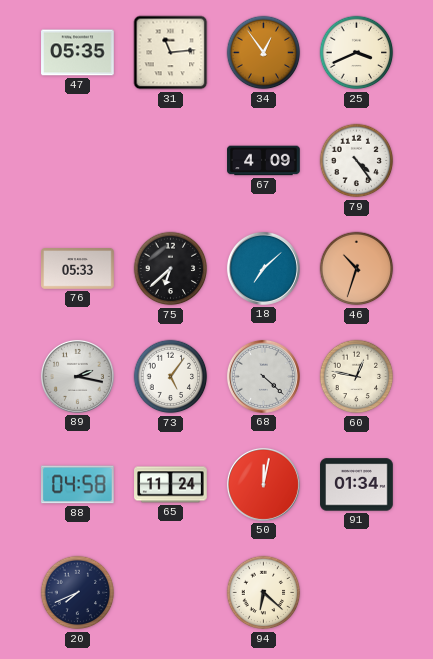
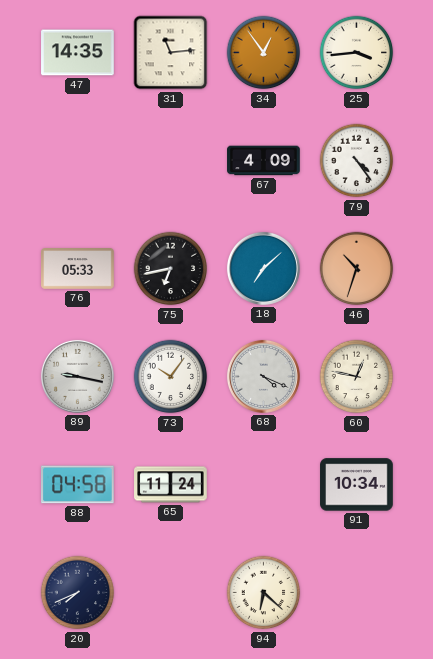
47: 05:35 -> 14:35
25: 3:41 -> 3:44
75: 6:38 -> 6:43
89: 2:17 -> 9:17
73: 5:06 -> 10:06
68: 4:22 -> 4:19
50: 12:02 -> none
91: 01:34 -> 10:34
